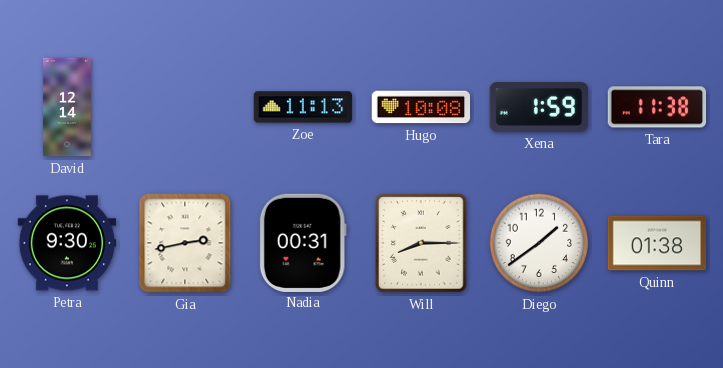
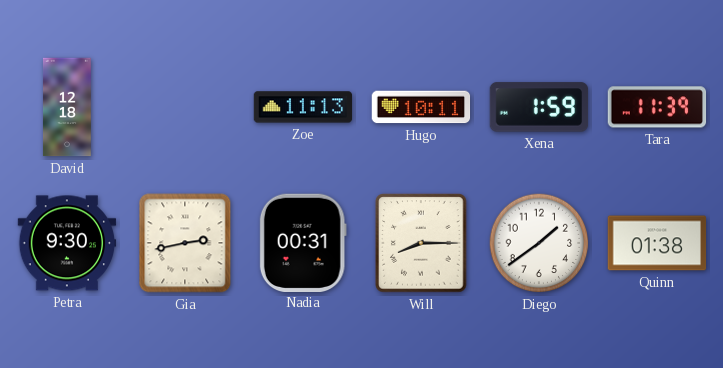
David: 12:14 -> 12:18
Hugo: 10:08 -> 10:11
Tara: 11:38 -> 11:39
